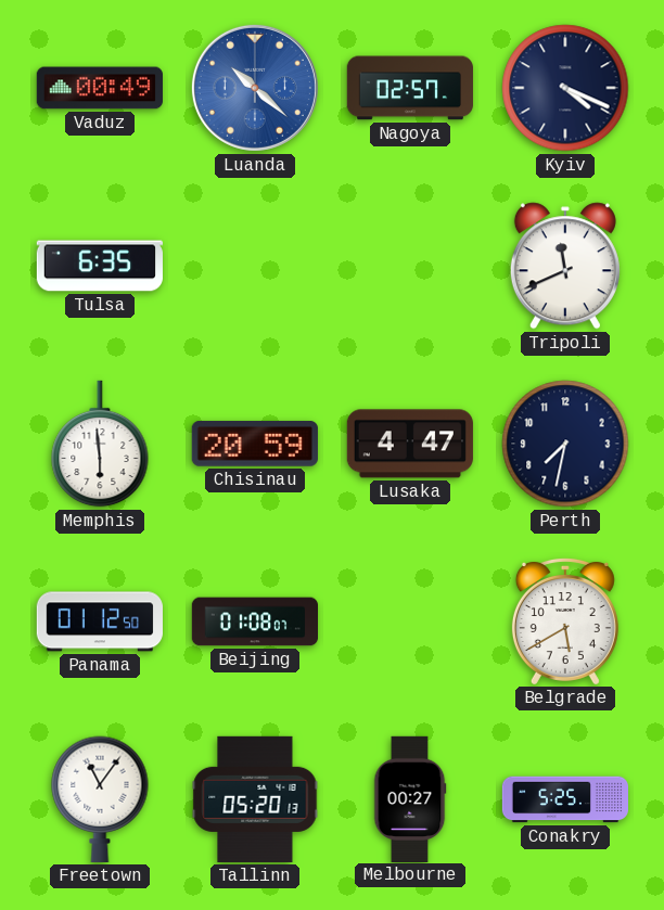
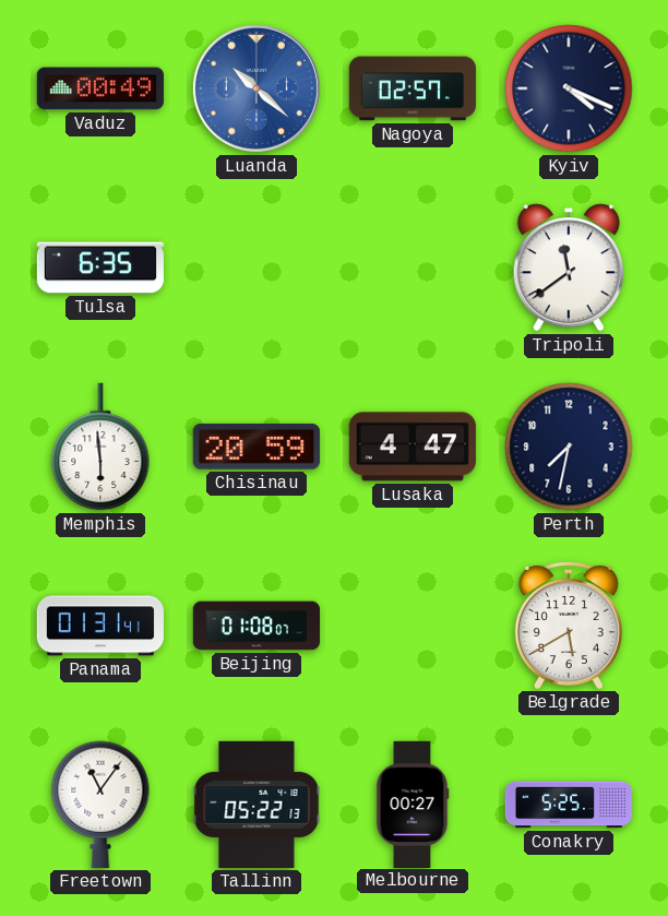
Tripoli: 11:41 -> 11:39
Panama: 01:12 -> 01:31
Tallinn: 05:20 -> 05:22
